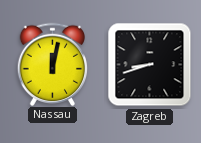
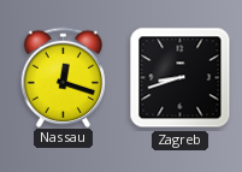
Nassau: 12:02 -> 12:18
